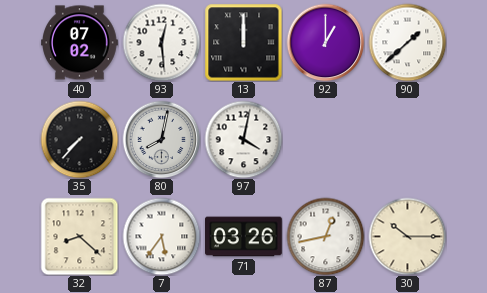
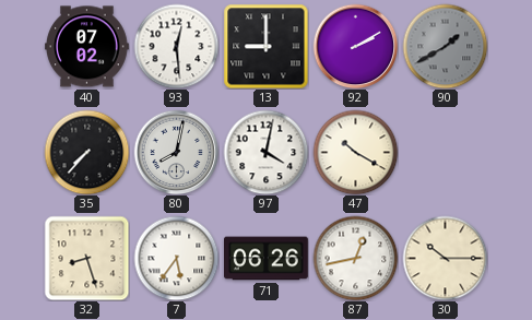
13: 12:00 -> 9:00
92: 1:00 -> 2:10
90: 1:38 -> 1:40
90 dial: white -> grey
47: none -> 10:20
32: 8:22 -> 8:27
71: 03:26 -> 06:26
